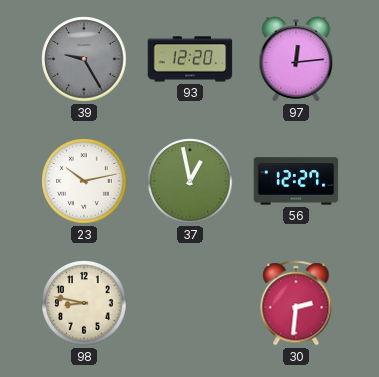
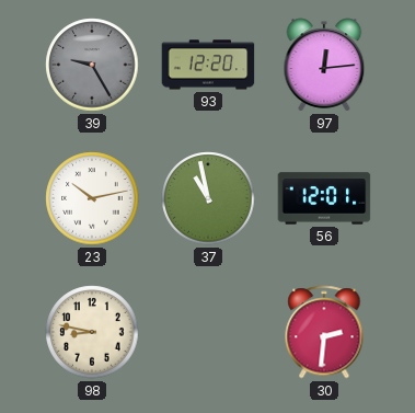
37: 12:58 -> 10:58
56: 12:27 -> 12:01
